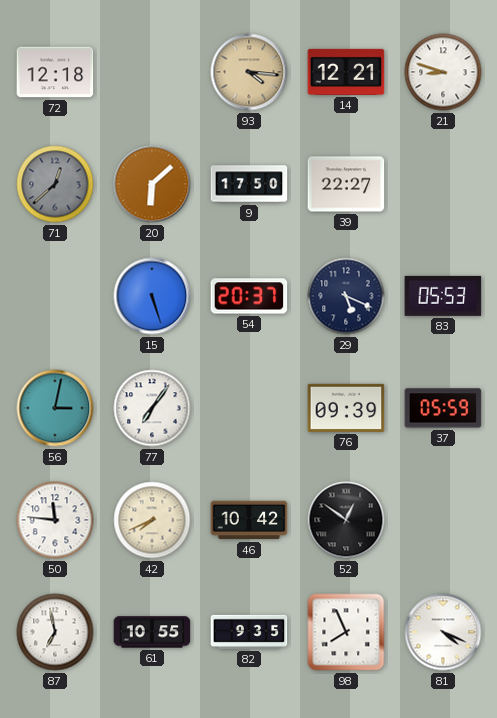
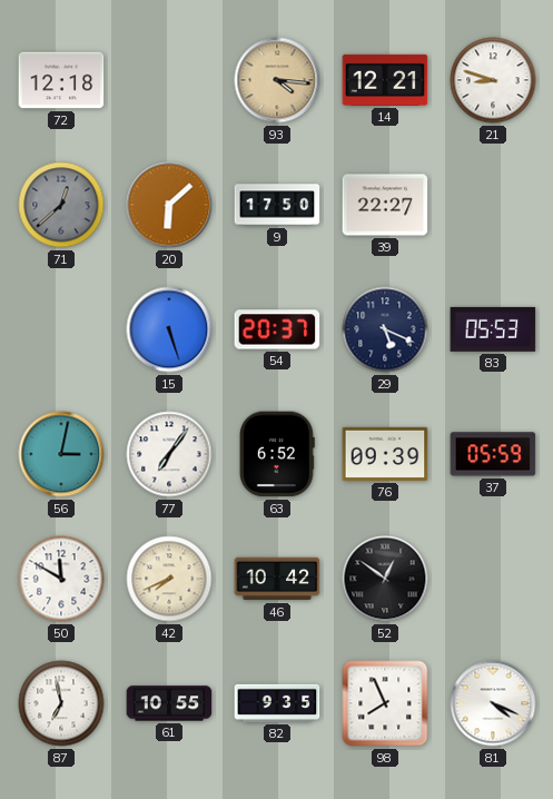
63: none -> 6:52
50: 11:46 -> 11:50
